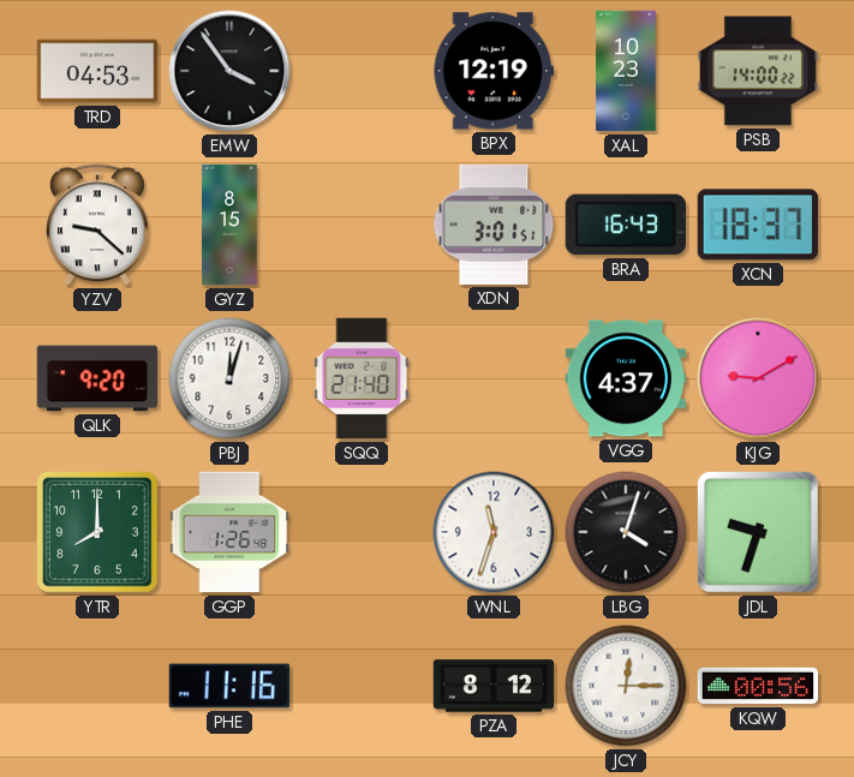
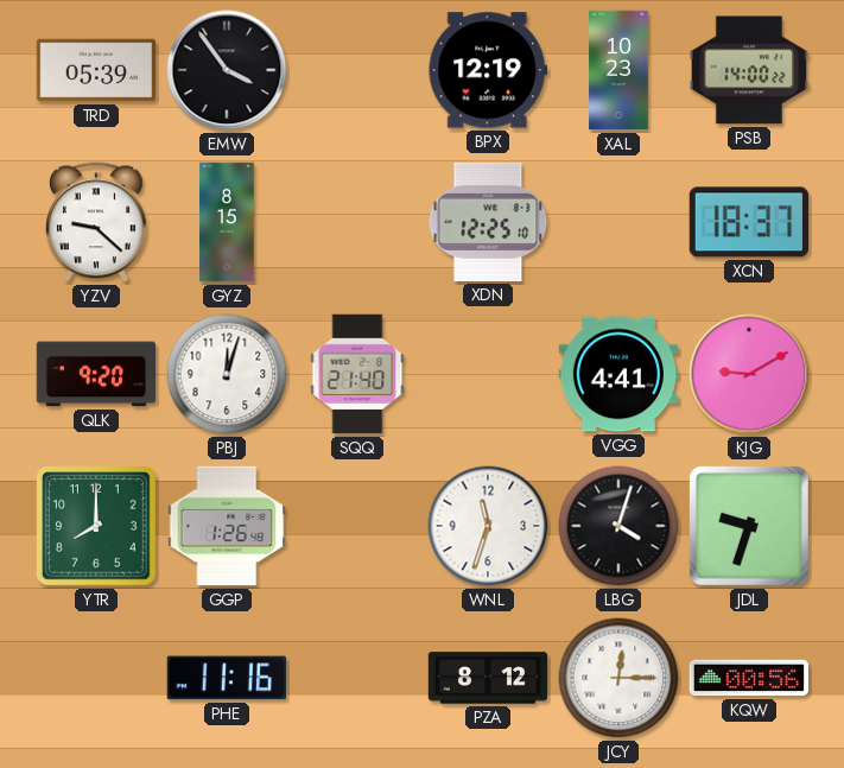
TRD: 04:53 -> 05:39
XDN: 3:01 -> 12:25
BRA: 16:43 -> none
VGG: 4:37 -> 4:41
